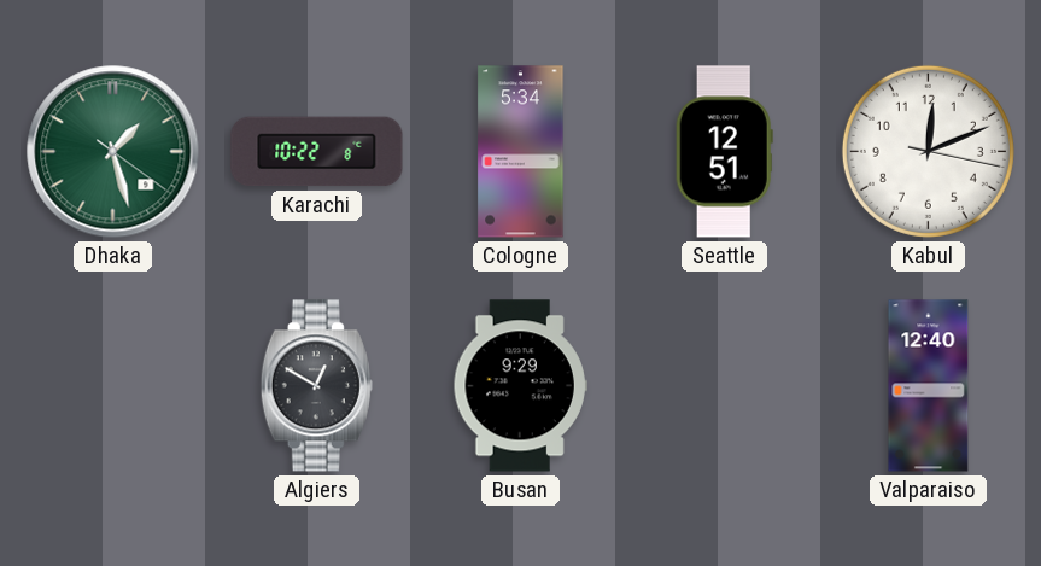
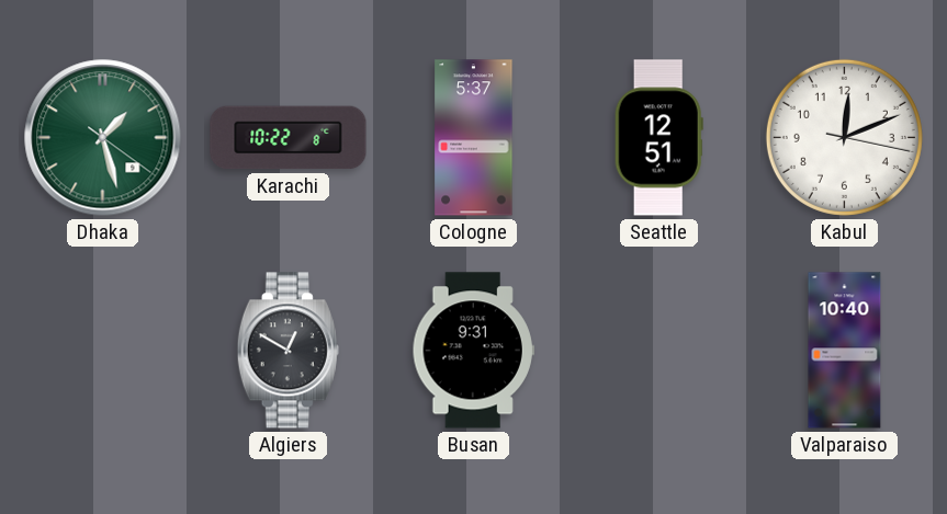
Cologne: 5:34 -> 5:37
Busan: 9:29 -> 9:31
Valparaiso: 12:40 -> 10:40
